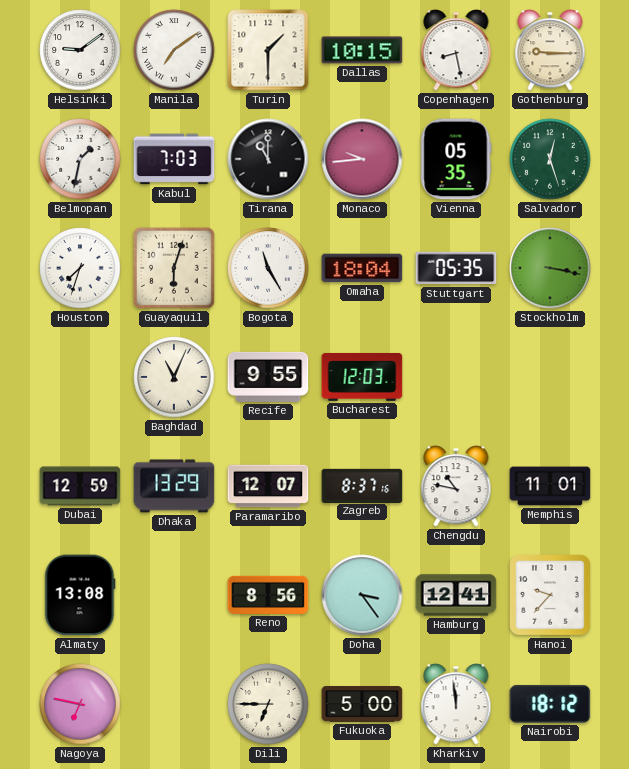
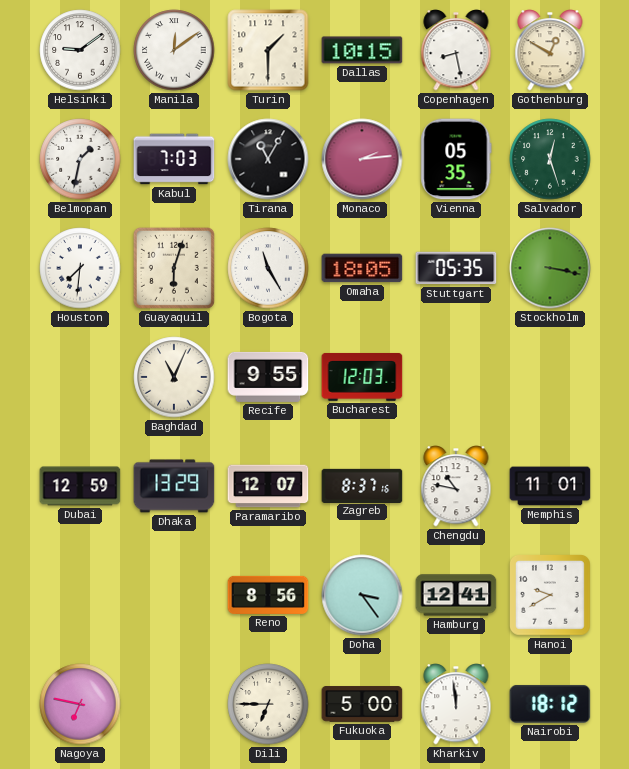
Manila: 7:09 -> 12:09
Gothenburg: 9:15 -> 12:50
Tirana: 11:00 -> 11:05
Monaco: 9:44 -> 2:14
Houston: 7:33 -> 7:31
Omaha: 18:04 -> 18:05
Almaty: 13:08 -> none
Hanoi: 9:37 -> 9:40
